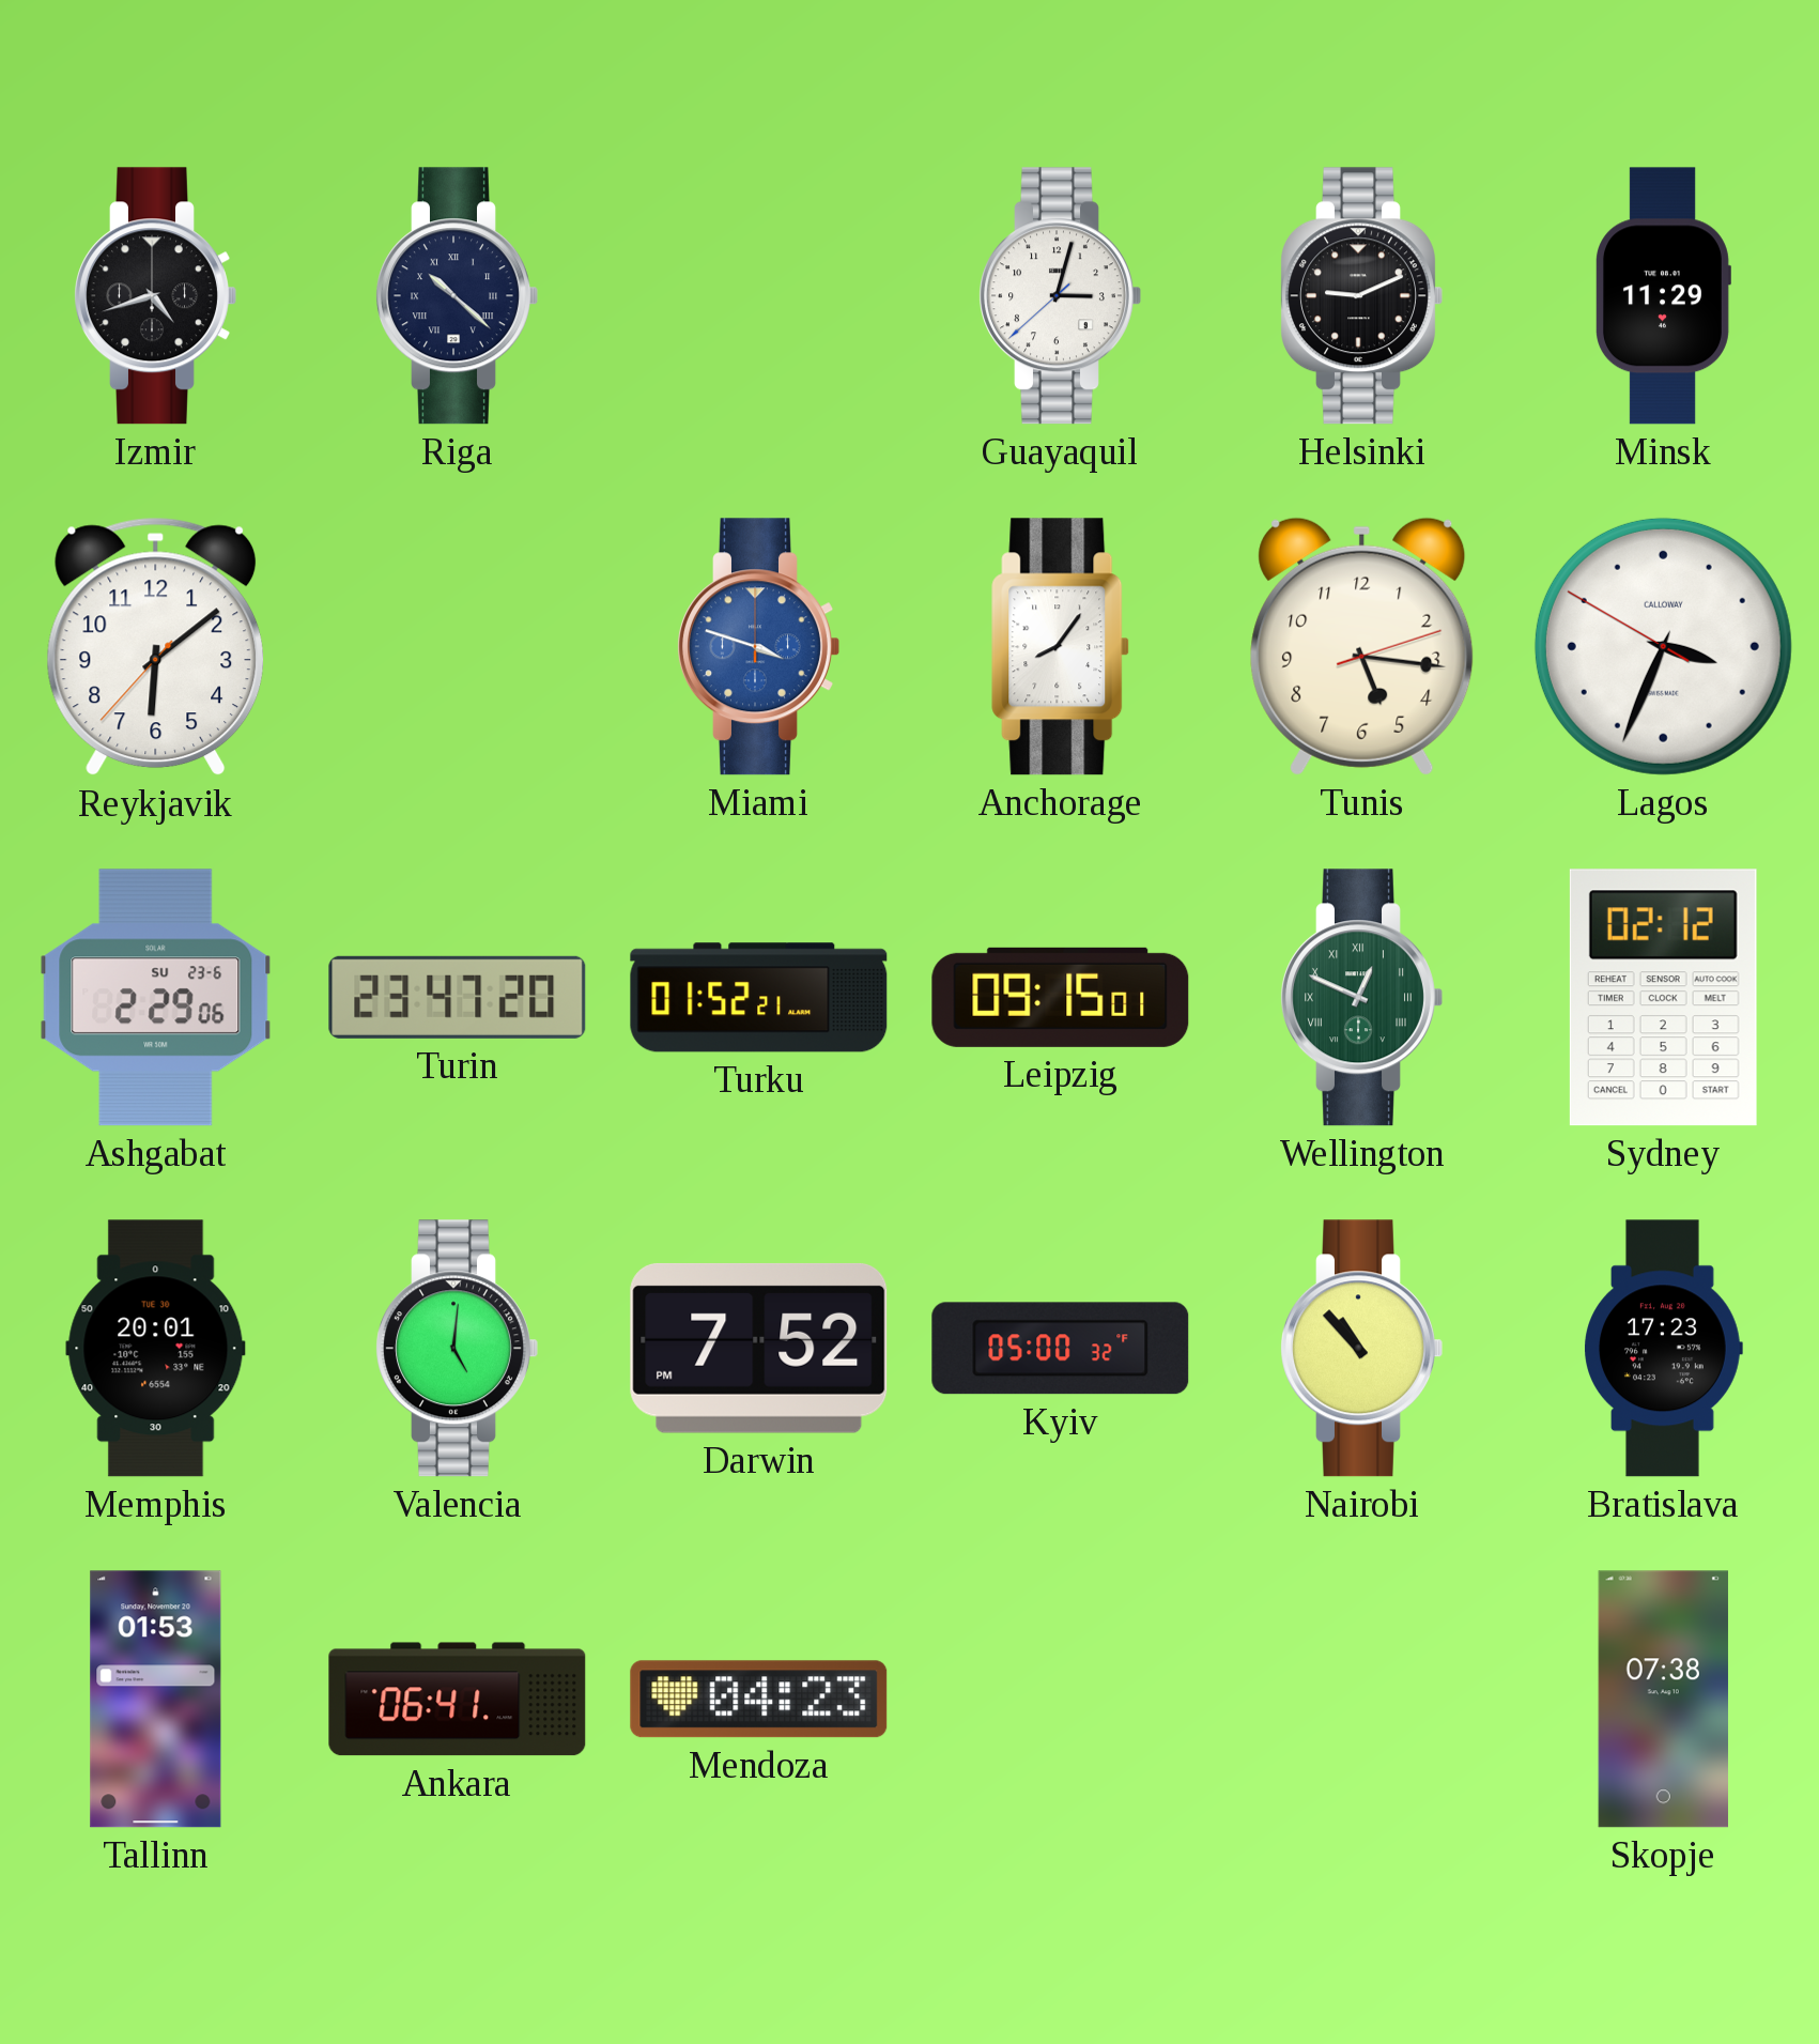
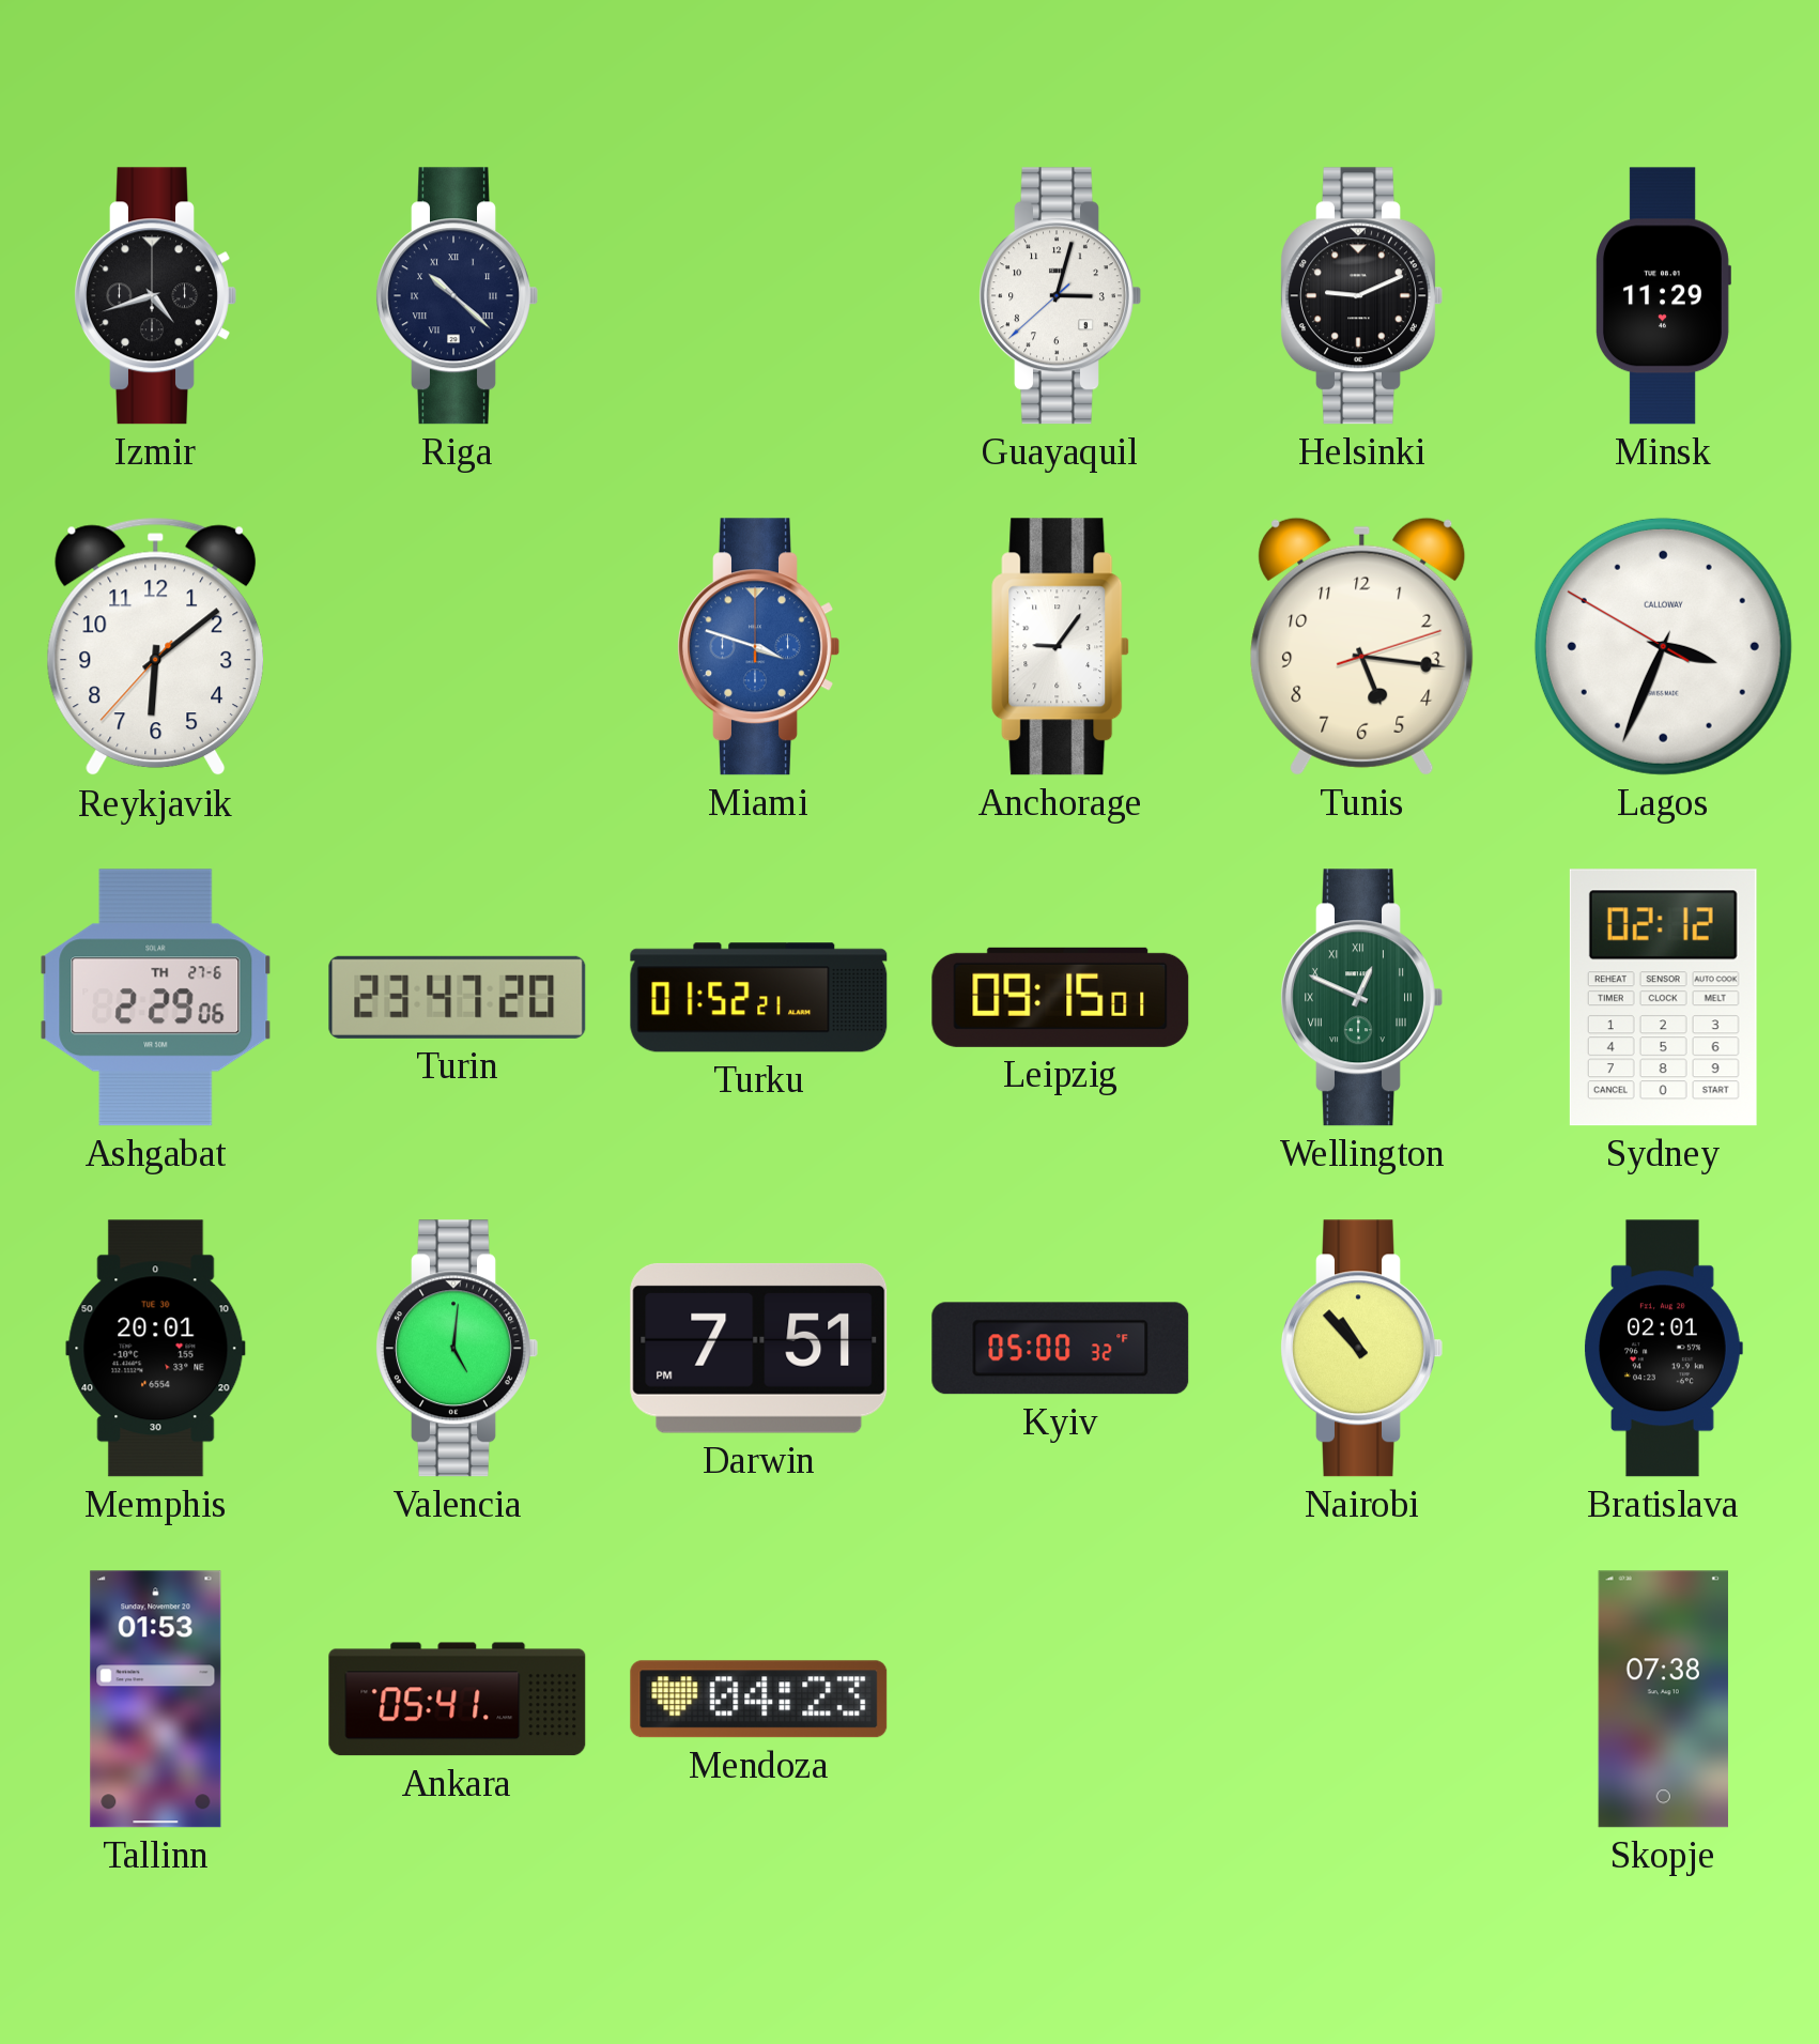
Anchorage: 8:06 -> 9:06
Ashgabat date: SU 23-6 -> TH 27-6
Darwin: 7:52 -> 7:51
Bratislava: 17:23 -> 02:01
Ankara: 06:41 -> 05:41
